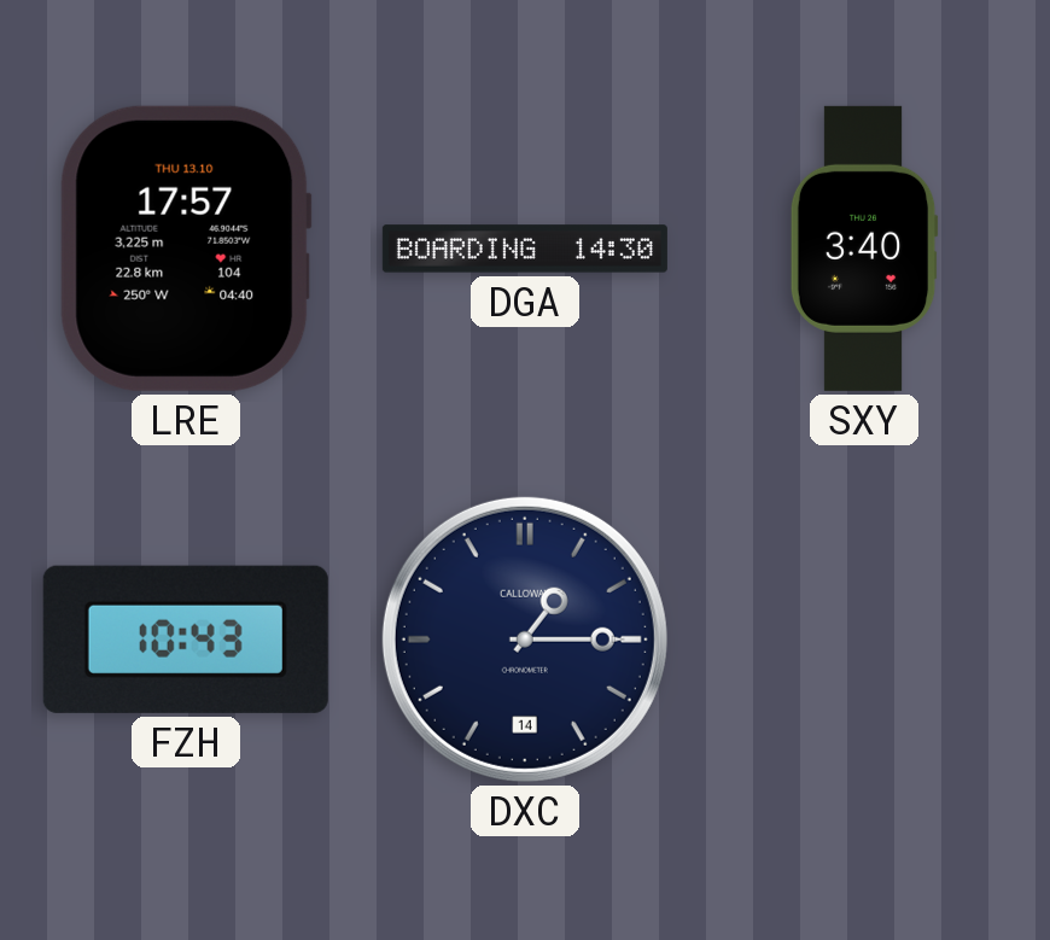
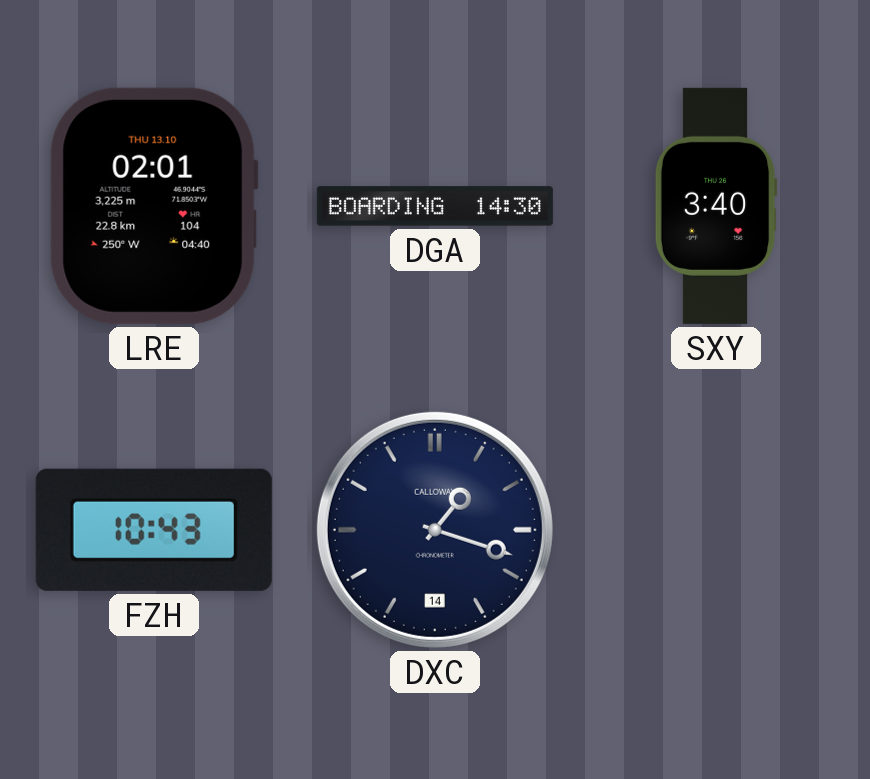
LRE: 17:57 -> 02:01
DXC: 1:15 -> 1:18
